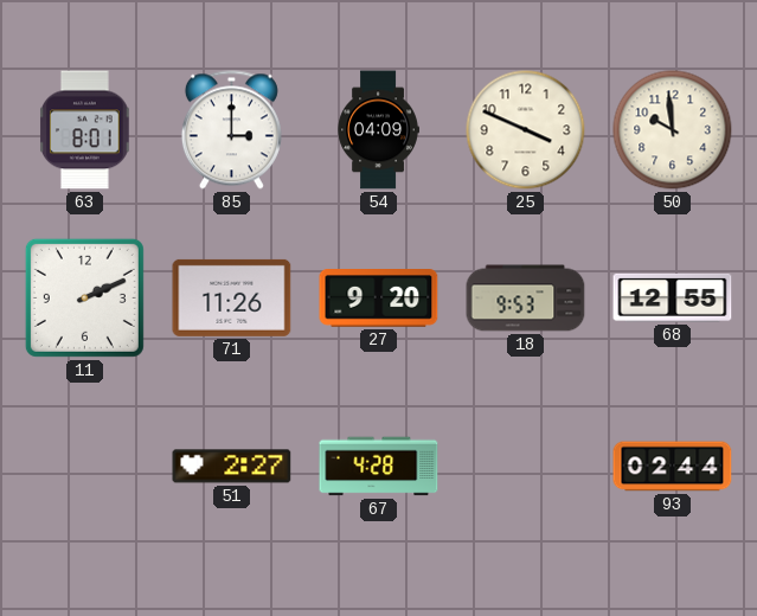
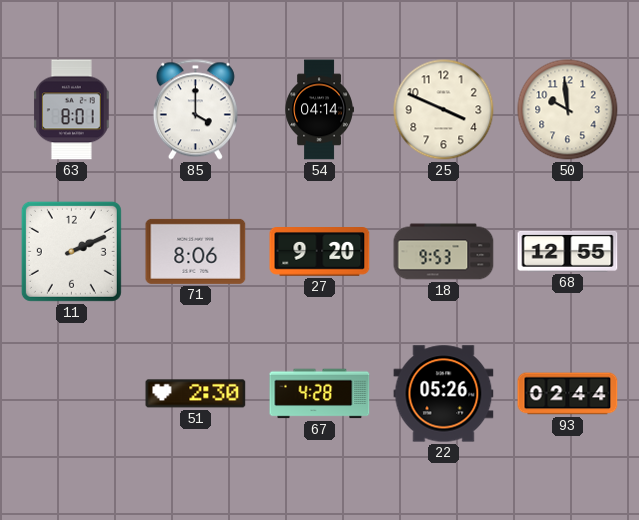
85: 3:00 -> 4:00
54: 04:09 -> 04:14
71: 11:26 -> 8:06
51: 2:27 -> 2:30
22: none -> 05:26
